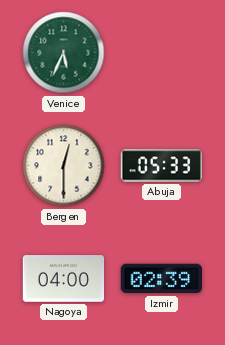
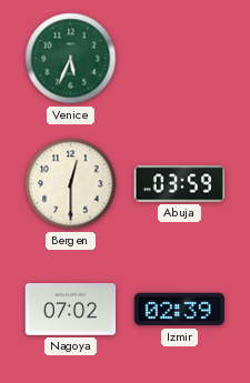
Abuja: 05:33 -> 03:59
Nagoya: 04:00 -> 07:02
